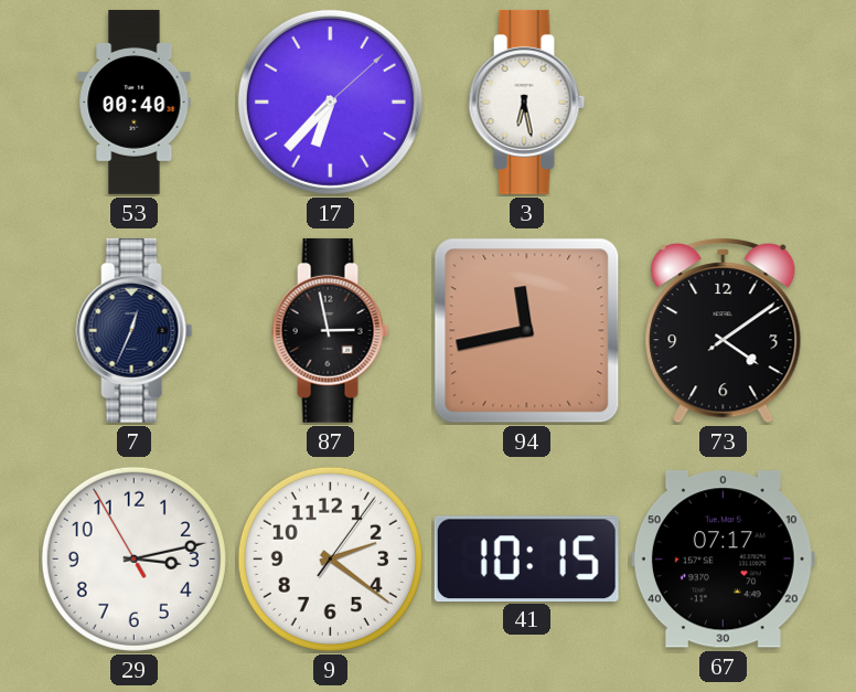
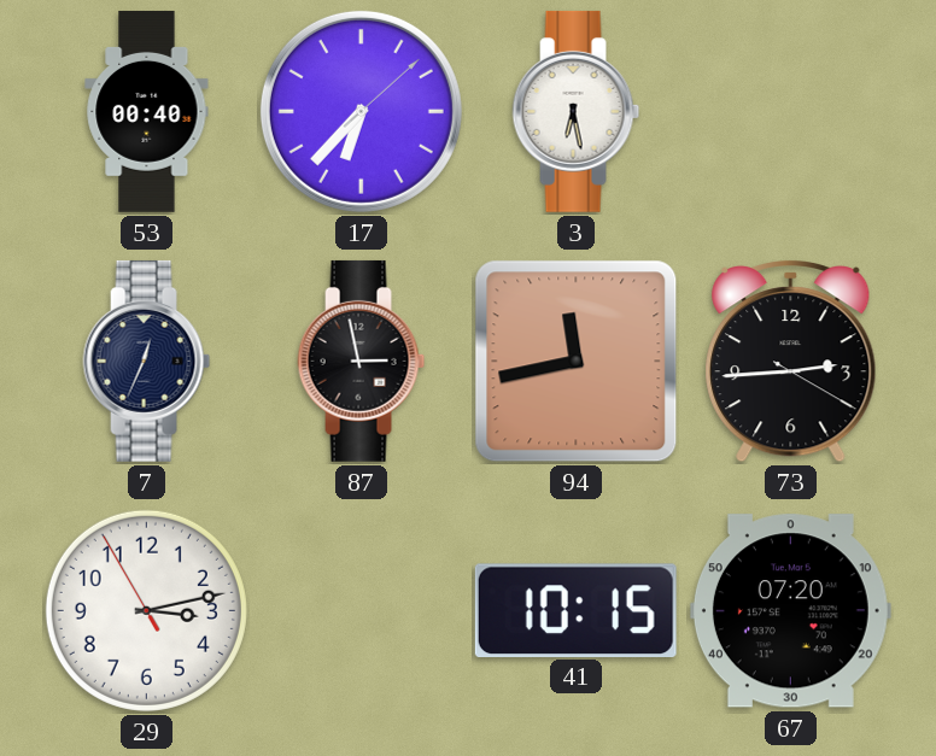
73: 4:09 -> 2:44
9: 2:21 -> none
67: 07:17 -> 07:20
